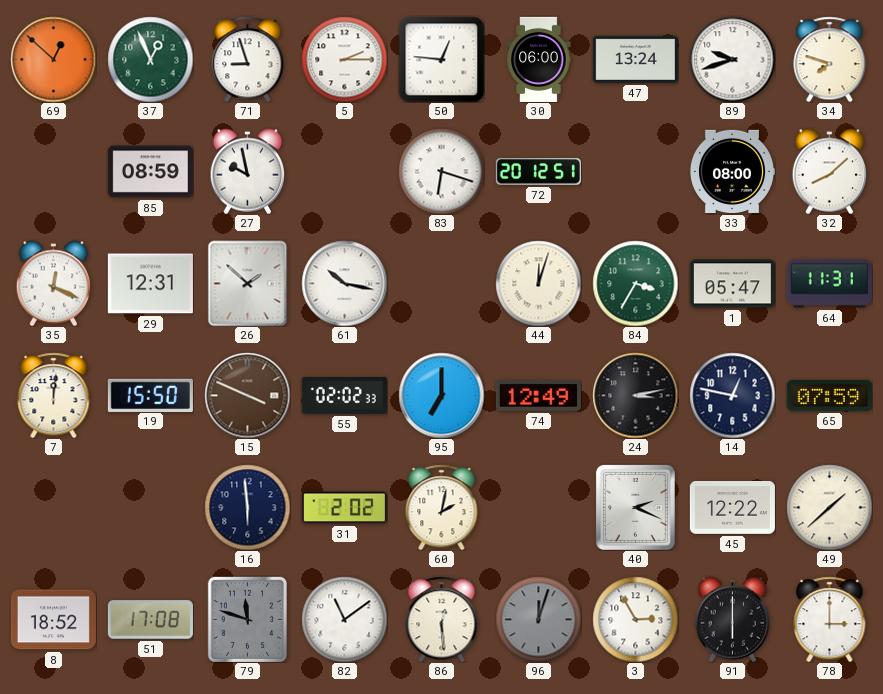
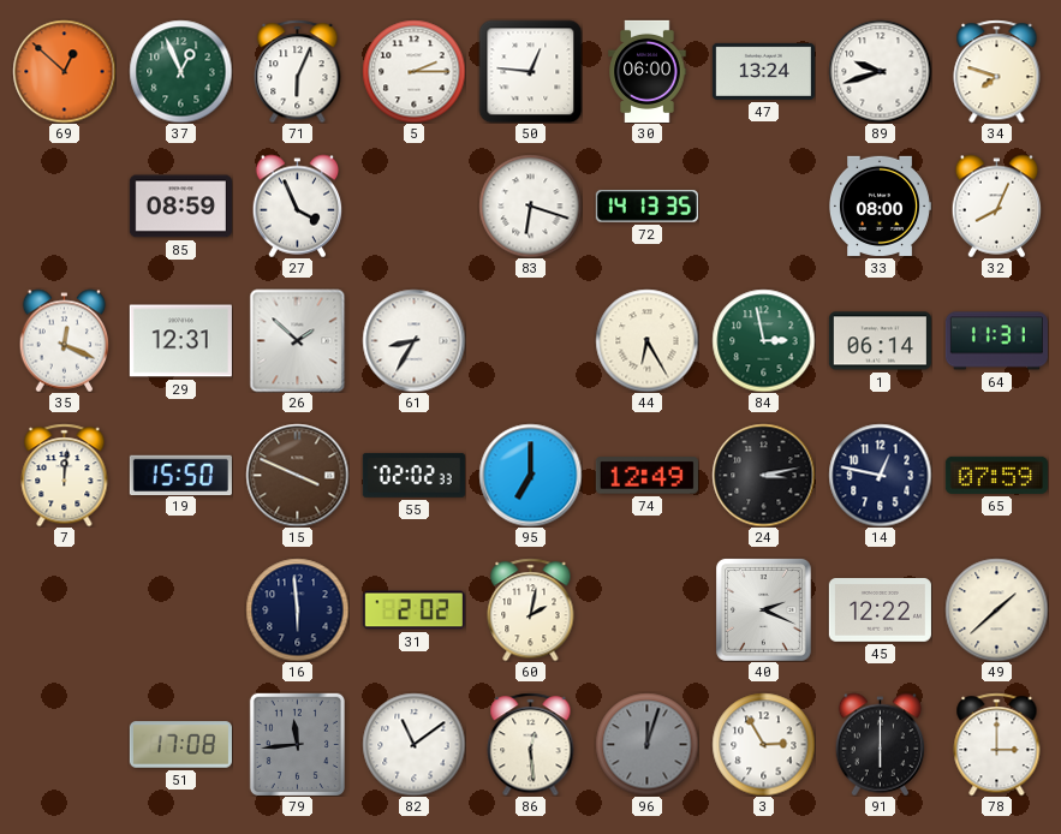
71: 8:57 -> 6:04
27: 9:58 -> 3:56
72: 20:12 -> 14:13
32: 8:08 -> 8:04
61: 10:17 -> 8:35
44: 12:03 -> 6:25
84: 3:35 -> 2:58
1: 05:47 -> 06:14
8: 18:52 -> none
79: 11:48 -> 11:44
